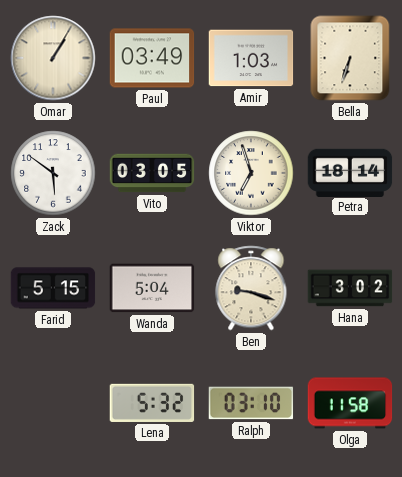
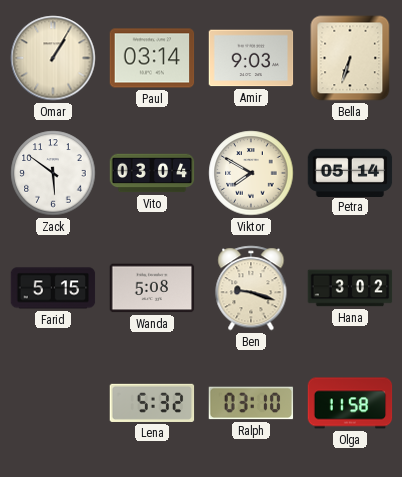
Paul: 03:49 -> 03:14
Amir: 1:03 -> 9:03
Vito: 03:05 -> 03:04
Viktor: 6:57 -> 7:50
Petra: 18:14 -> 05:14
Wanda: 5:04 -> 5:08
